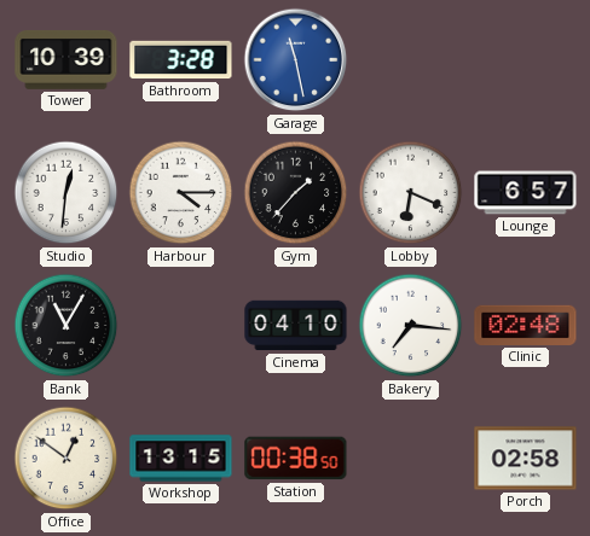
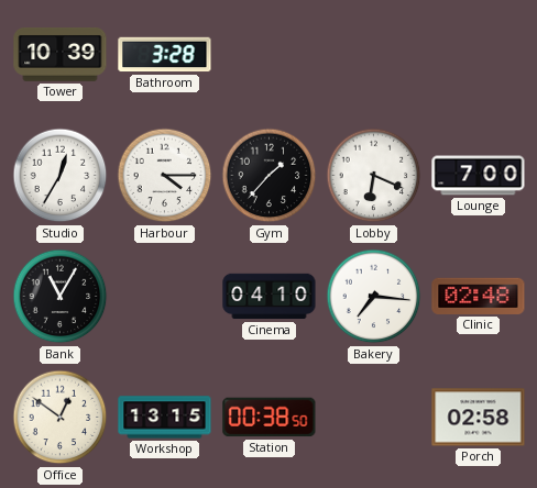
Garage: 11:28 -> none
Studio: 12:31 -> 12:35
Lounge: 6:57 -> 7:00
